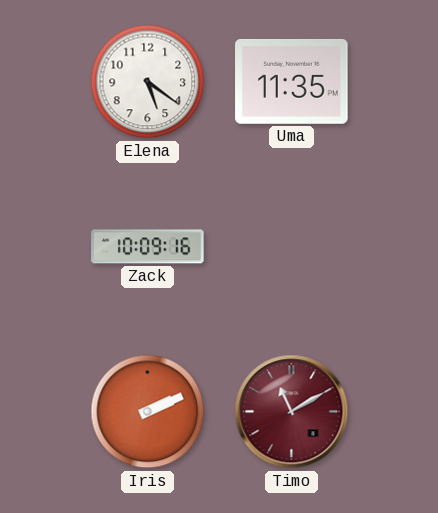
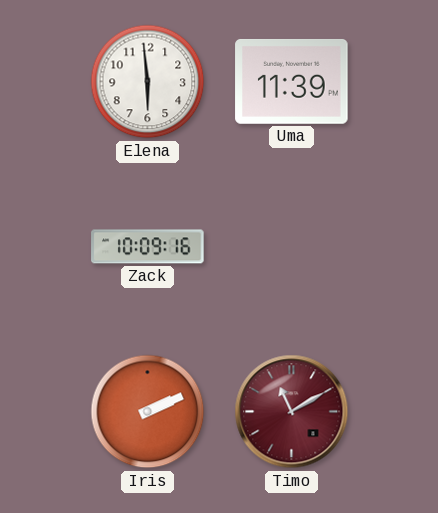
Elena: 5:21 -> 5:59
Uma: 11:35 -> 11:39
